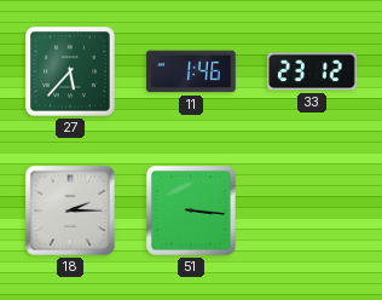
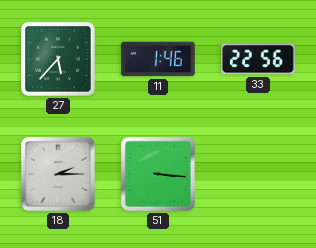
33: 23:12 -> 22:56
